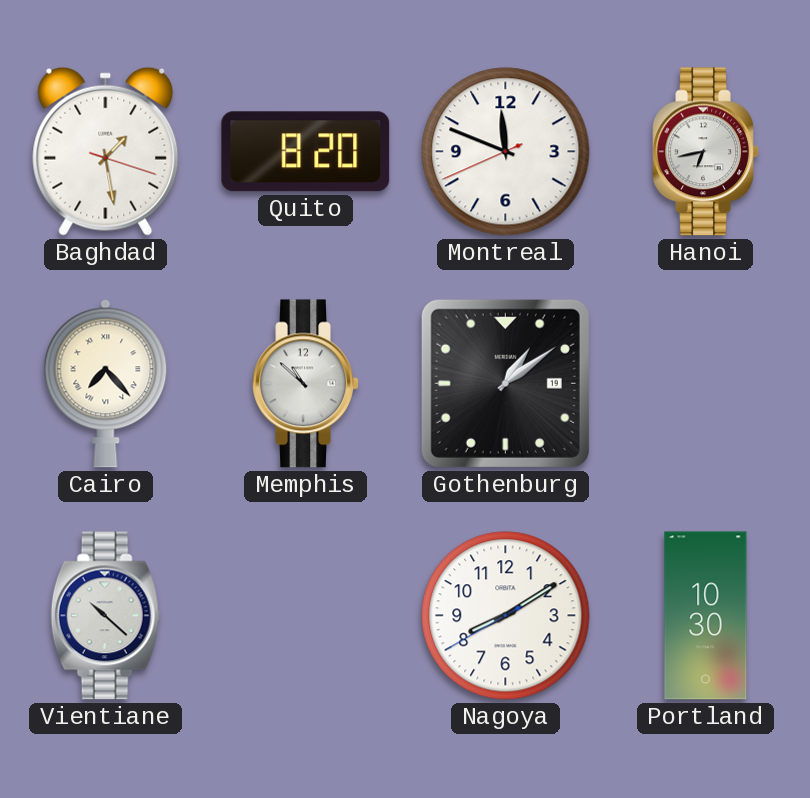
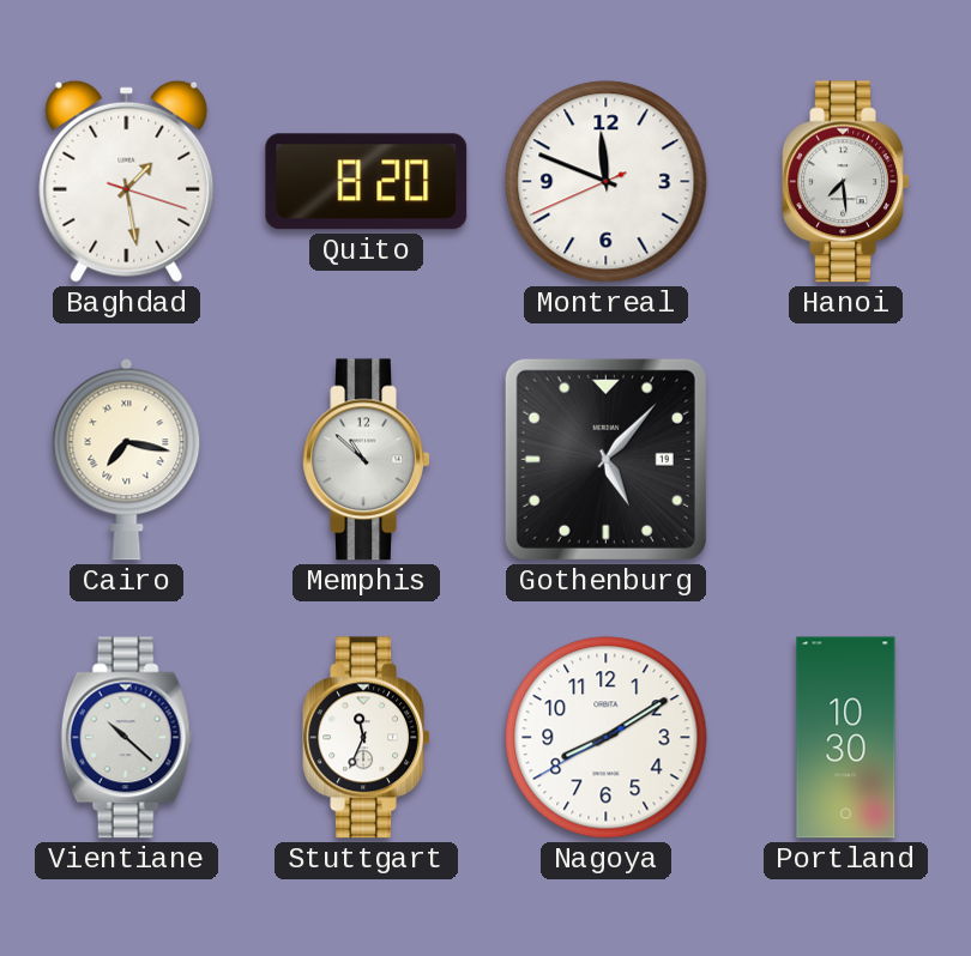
Hanoi: 6:43 -> 7:29
Cairo: 7:23 -> 7:17
Gothenburg: 1:09 -> 5:07
Stuttgart: none -> 11:34
